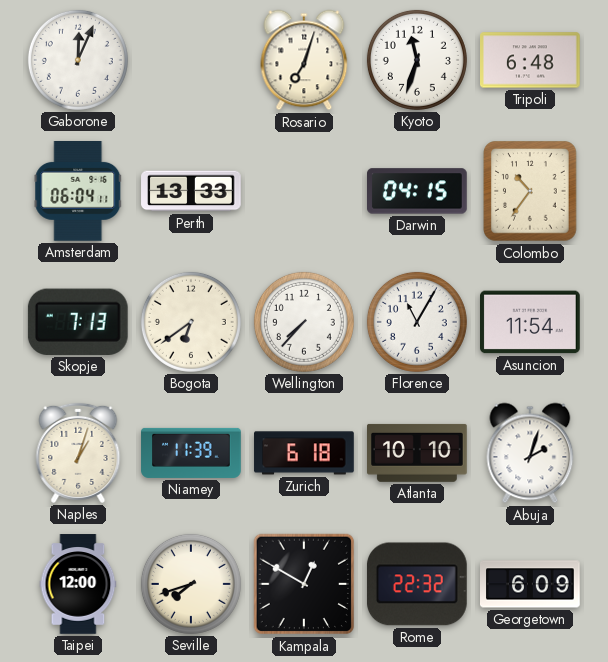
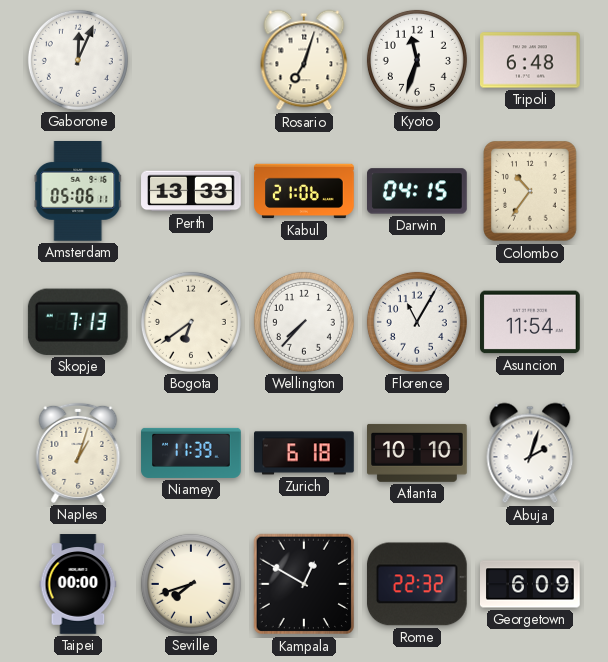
Amsterdam: 06:04 -> 05:06
Kabul: none -> 21:06
Taipei: 12:00 -> 00:00
